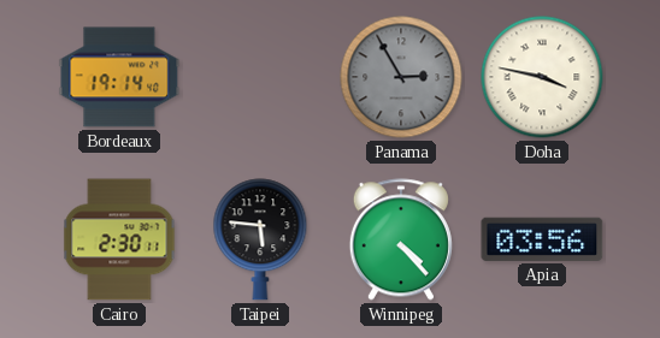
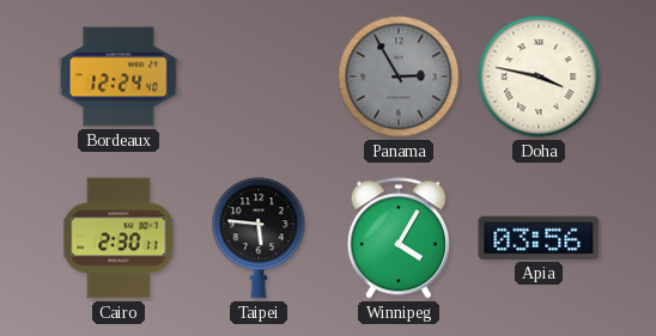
Bordeaux: 19:14 -> 12:24
Winnipeg: 4:23 -> 4:05
